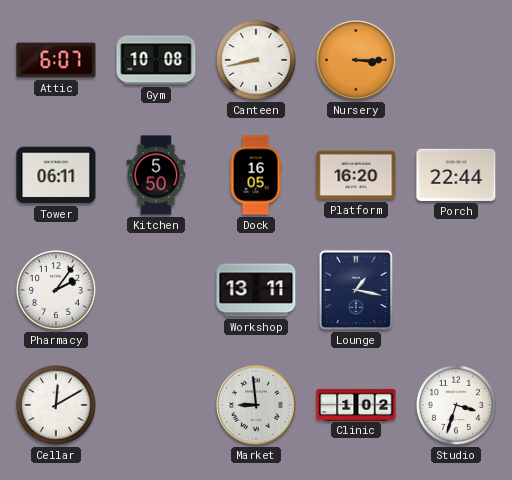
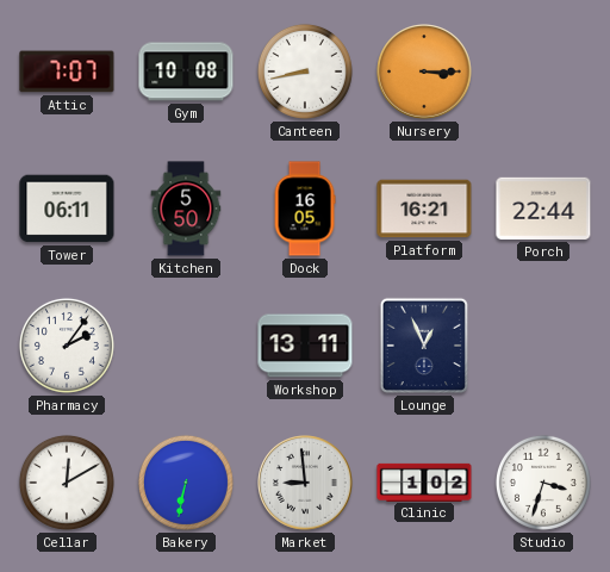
Attic: 6:07 -> 7:07
Platform: 16:20 -> 16:21
Lounge: 1:17 -> 12:56
Bakery: none -> 6:32
